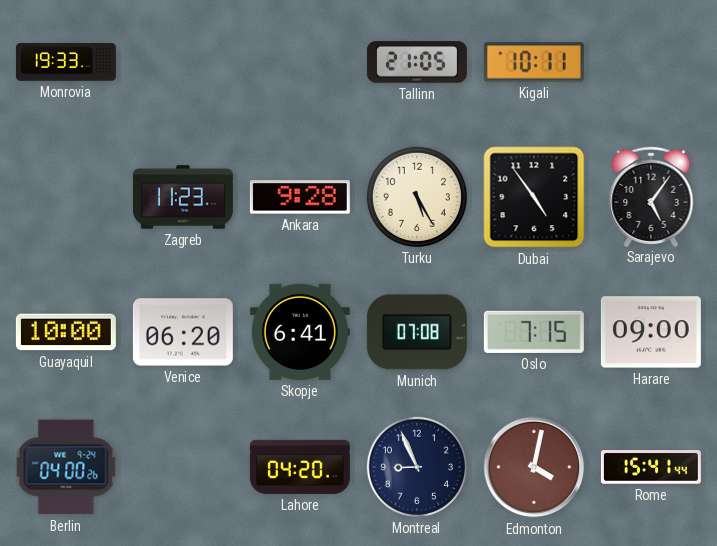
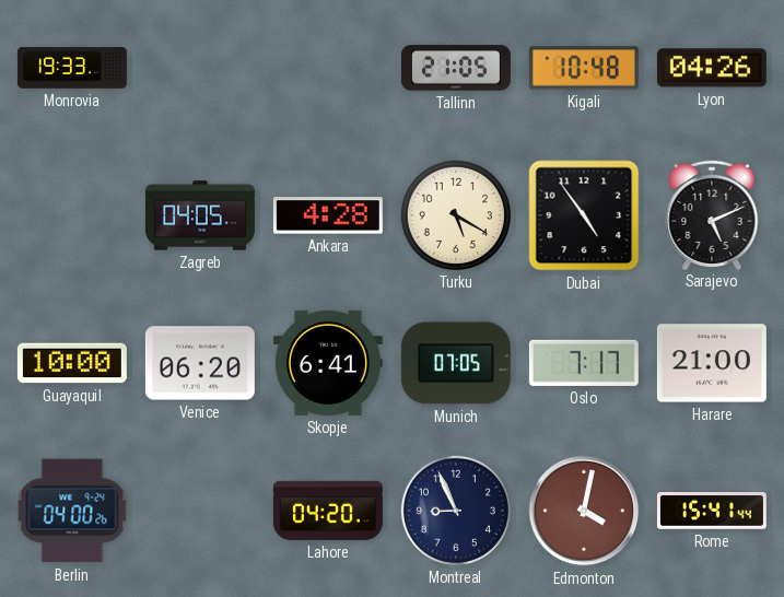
Kigali: 10:11 -> 10:48
Lyon: none -> 04:26
Zagreb: 11:23 -> 04:05
Ankara: 9:28 -> 4:28
Turku: 5:25 -> 5:20
Sarajevo: 5:06 -> 5:11
Munich: 07:08 -> 07:05
Oslo: 7:15 -> 7:17
Harare: 09:00 -> 21:00
